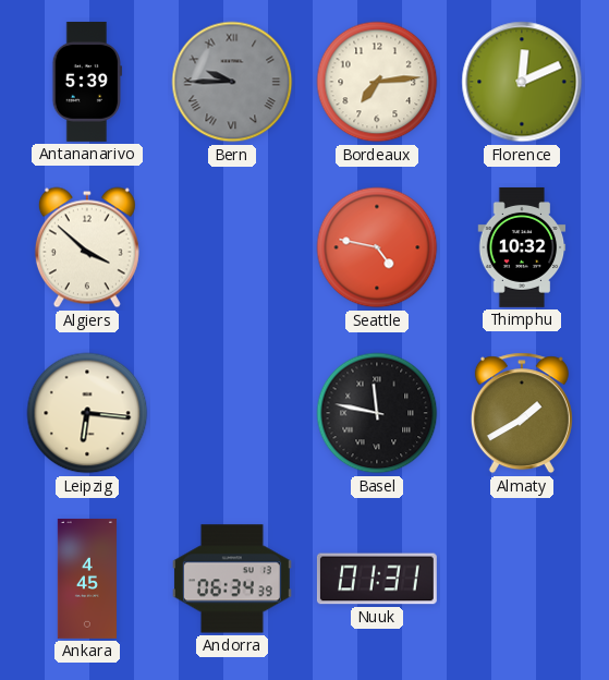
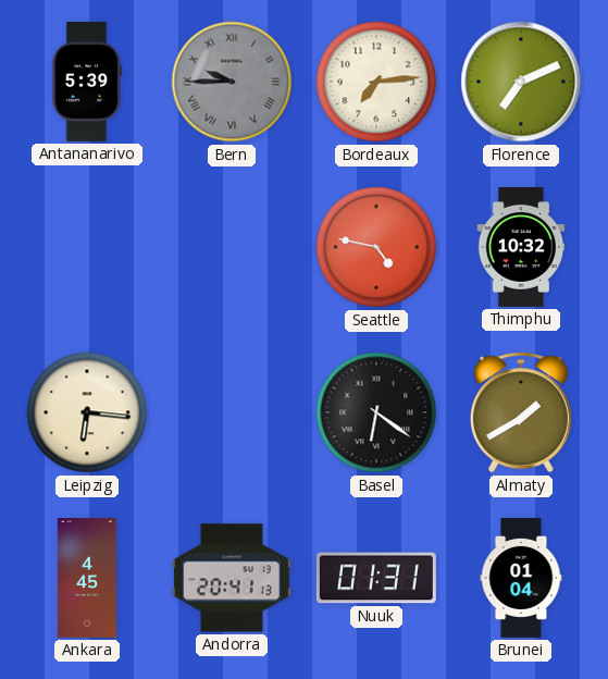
Florence: 12:11 -> 7:11
Algiers: 3:52 -> none
Basel: 11:47 -> 6:21
Andorra: 06:34 -> 20:41
Brunei: none -> 01:04
